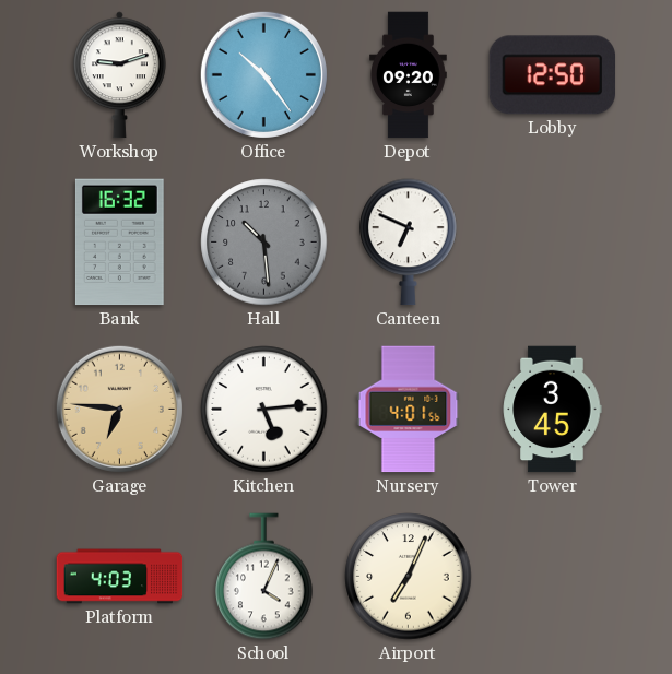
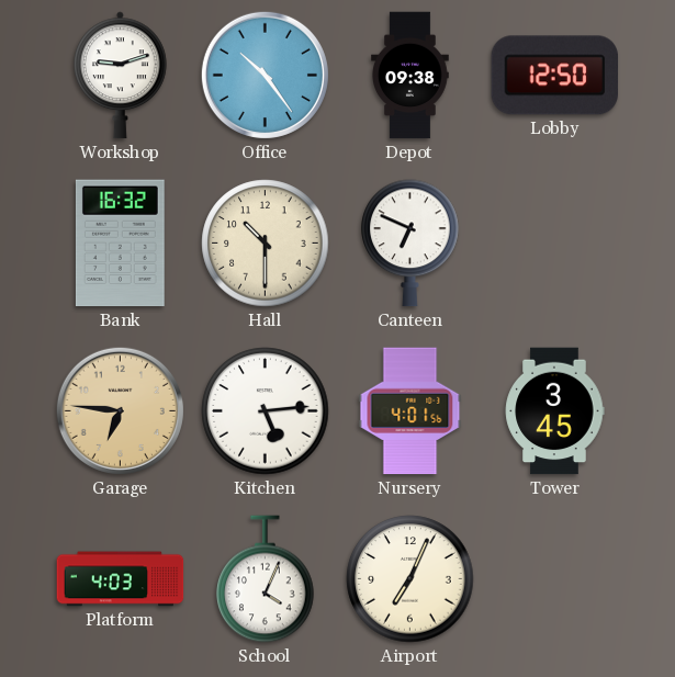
Depot: 09:20 -> 09:38
Hall: 10:29 -> 10:30
Hall dial: grey -> cream
